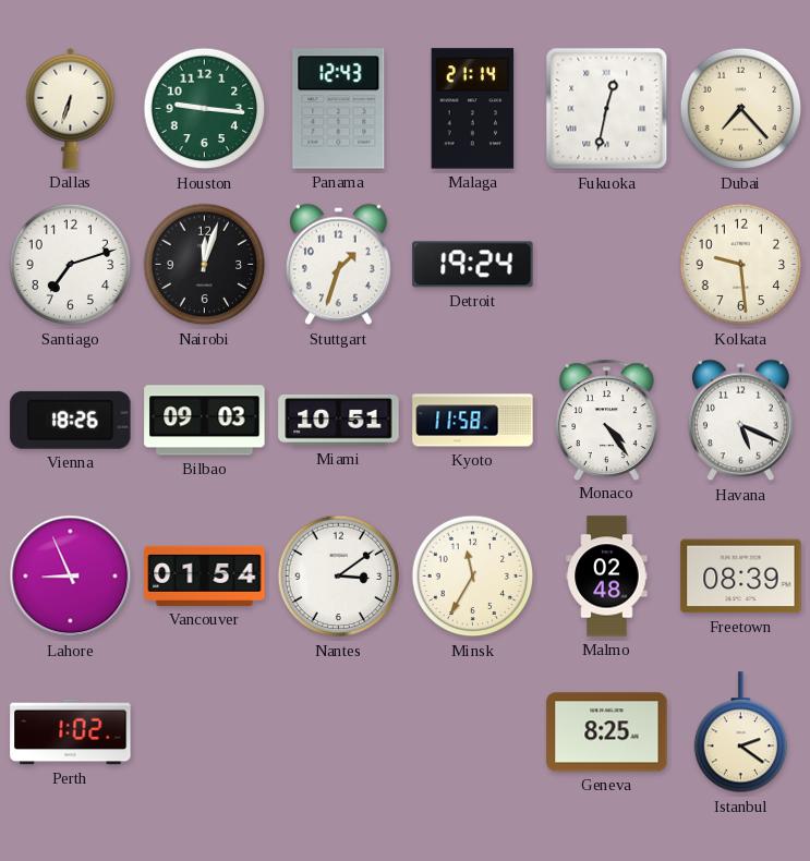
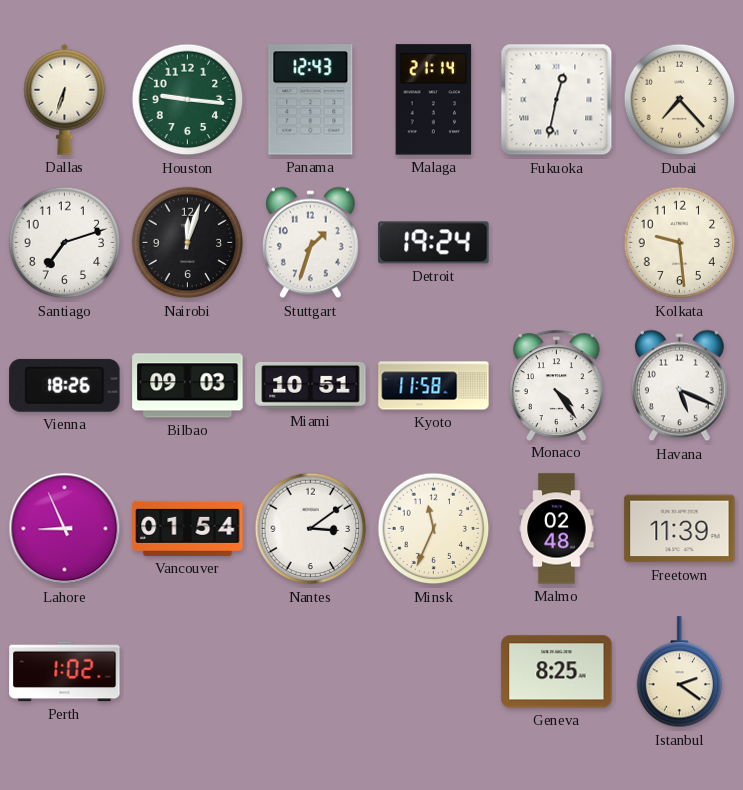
Minsk: 11:35 -> 11:34
Freetown: 08:39 -> 11:39
